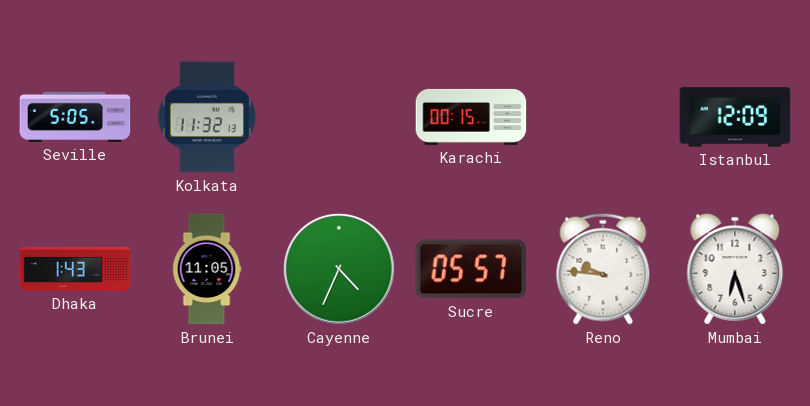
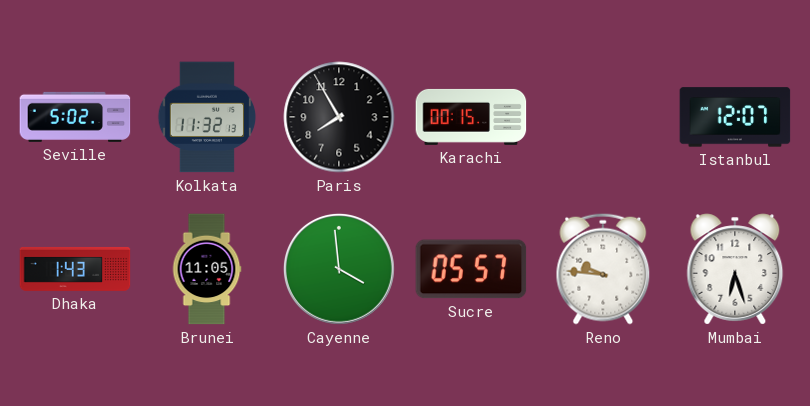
Seville: 5:05 -> 5:02
Paris: none -> 7:55
Istanbul: 12:09 -> 12:07
Cayenne: 4:34 -> 3:59
